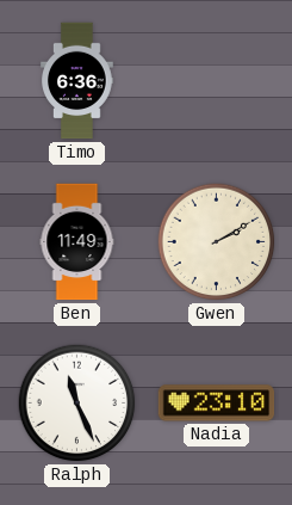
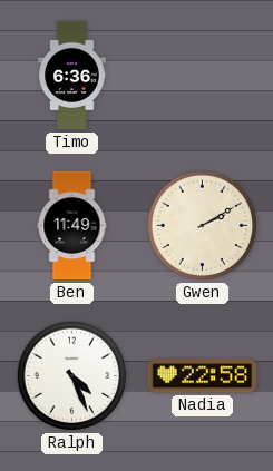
Ralph: 11:26 -> 4:26
Nadia: 23:10 -> 22:58
